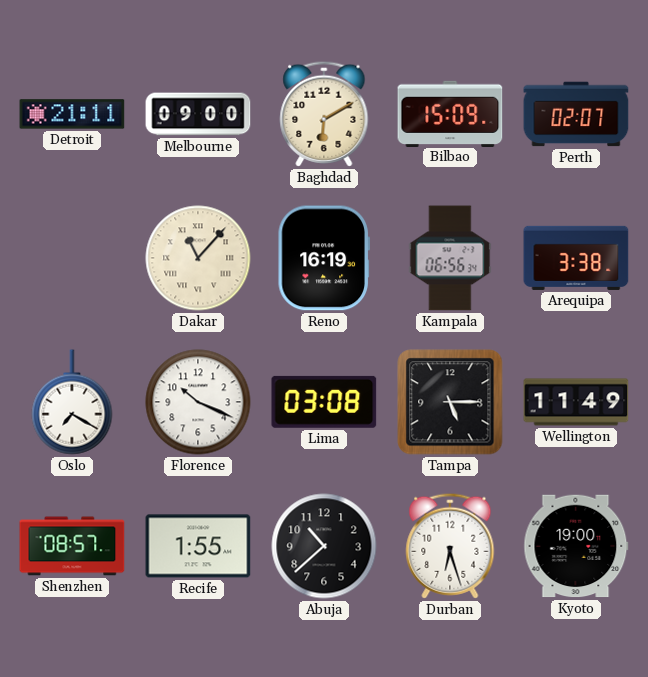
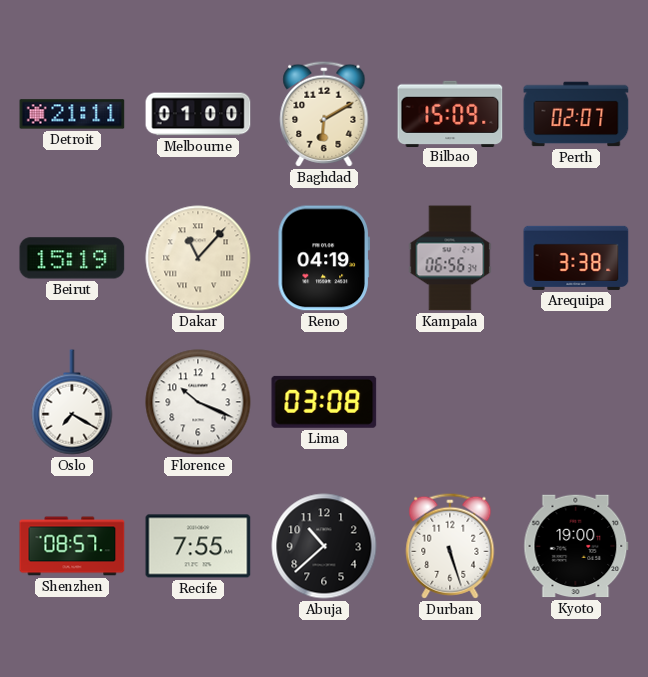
Melbourne: 09:00 -> 01:00
Beirut: none -> 15:19
Reno: 16:19 -> 04:19
Tampa: 5:15 -> none
Wellington: 11:49 -> none
Recife: 1:55 -> 7:55
Durban: 6:27 -> 5:27
